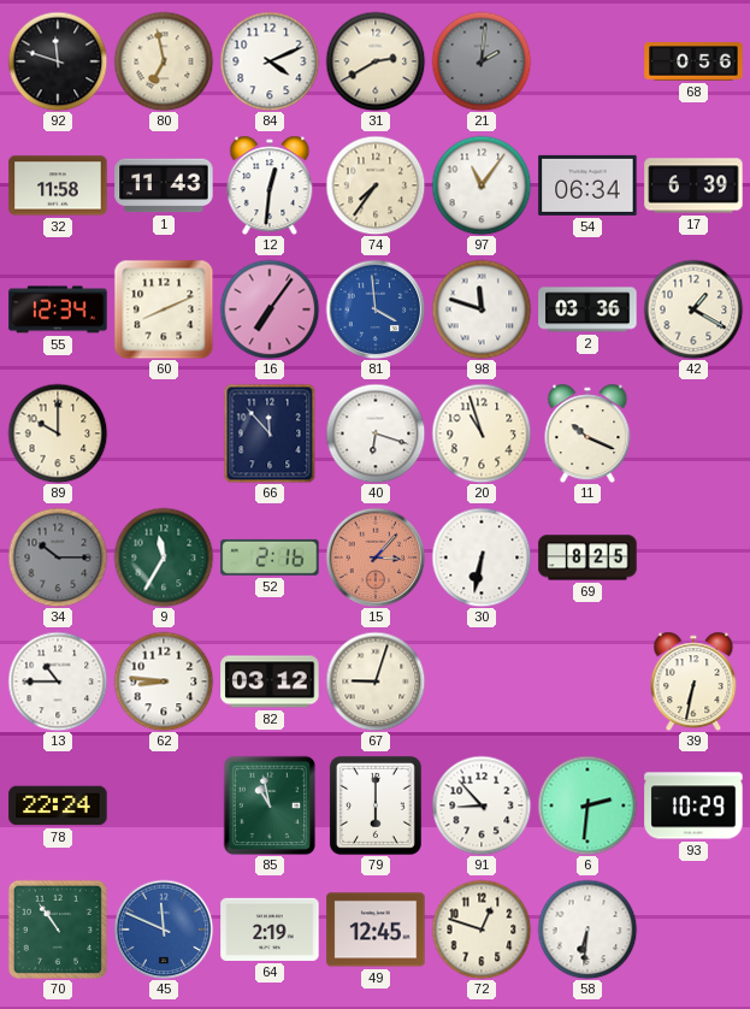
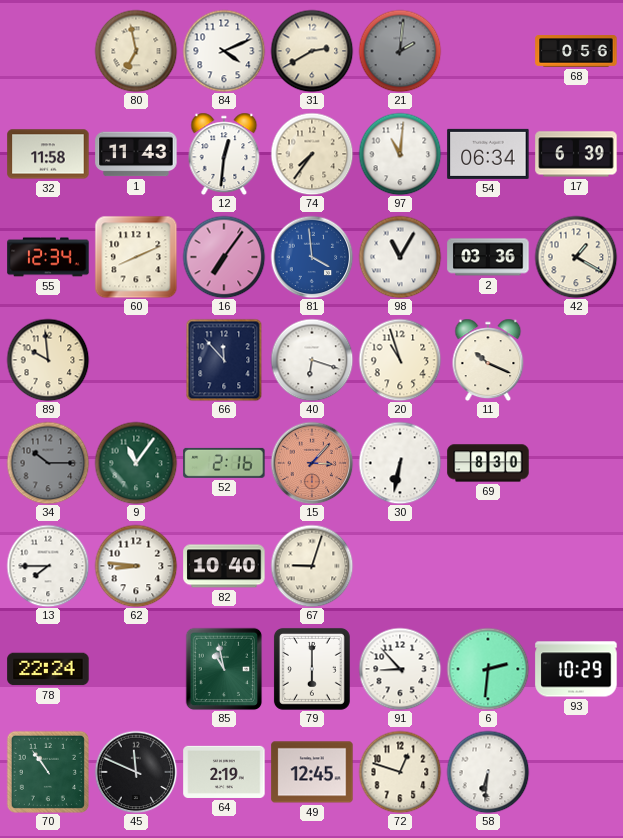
92: 11:48 -> none
97: 11:06 -> 11:01
98: 11:48 -> 11:05
89: 10:00 -> 9:59
9: 11:35 -> 11:06
69: 8:25 -> 8:30
13: 10:45 -> 7:45
82: 03:12 -> 10:40
39: 6:32 -> none
45 dial: blue -> black
